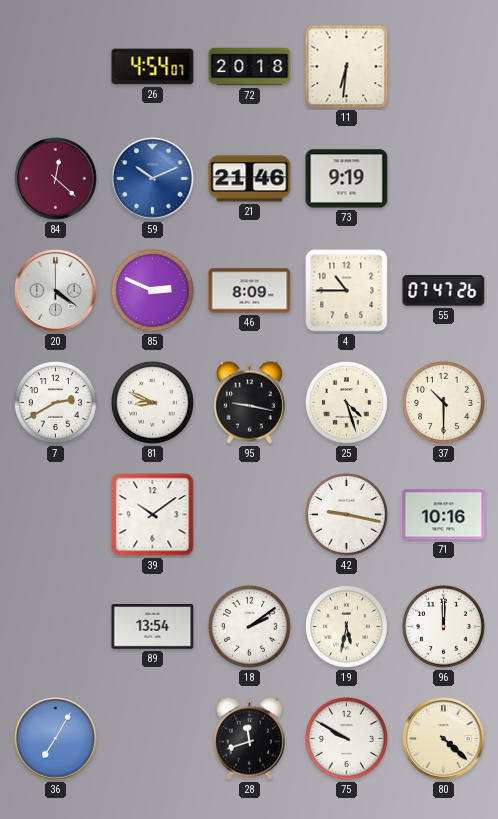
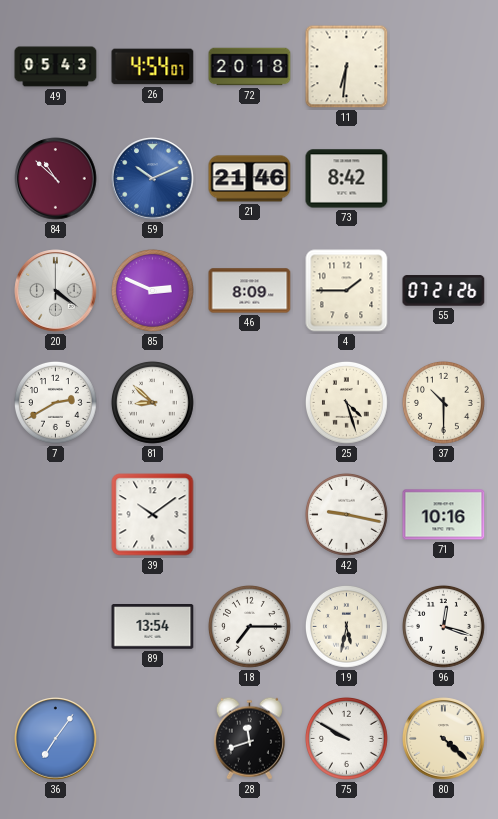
49: none -> 05:43
84: 12:22 -> 10:52
73: 9:19 -> 8:42
4: 10:45 -> 1:45
55: 07:47 -> 07:21
81: 8:49 -> 8:52
95: 9:17 -> none
18: 2:09 -> 7:15
96: 12:00 -> 12:18
36: 7:05 -> 7:06
